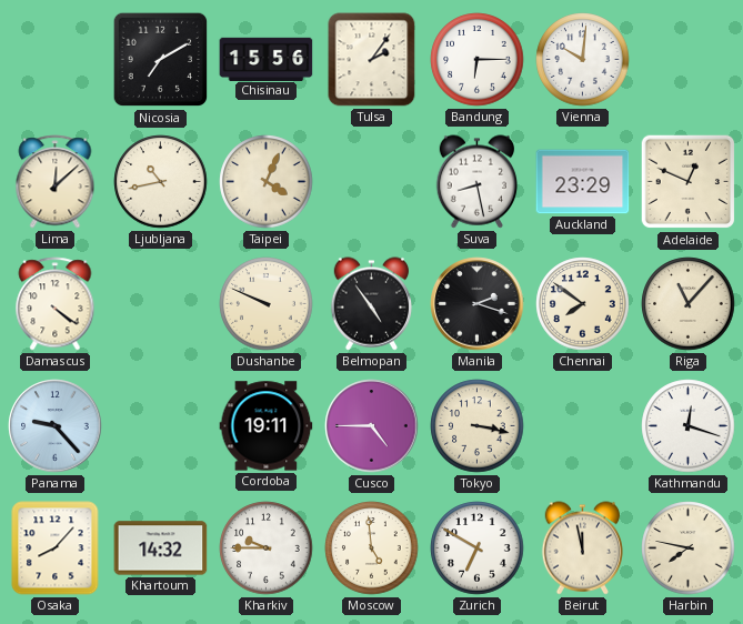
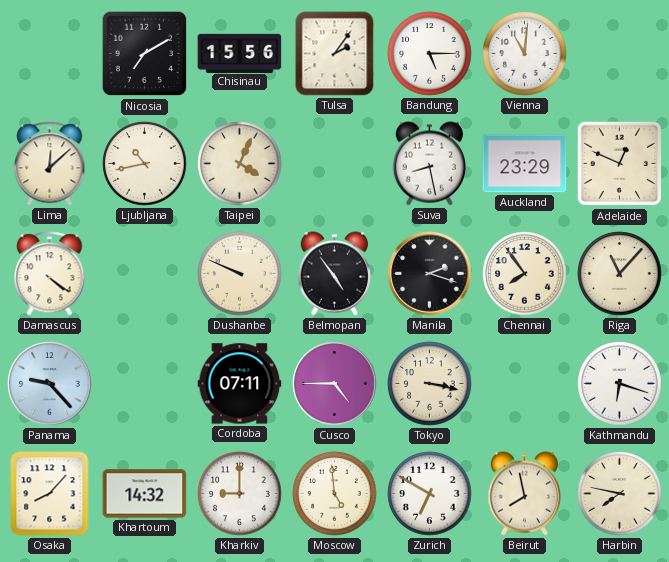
Bandung: 6:15 -> 5:15
Vienna: 10:01 -> 11:01
Chennai: 7:51 -> 7:54
Cordoba: 19:11 -> 07:11
Kathmandu: 12:18 -> 6:18
Kharkiv: 9:45 -> 9:00
Beirut: 11:58 -> 7:58
